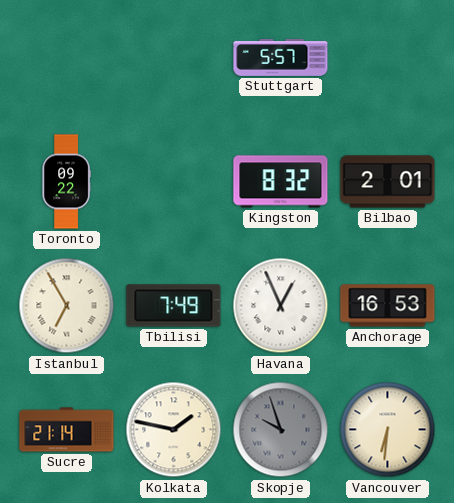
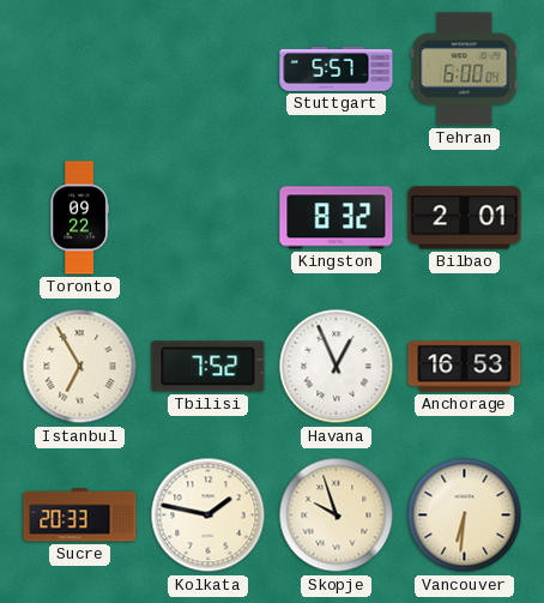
Tehran: none -> 6:00
Tbilisi: 7:49 -> 7:52
Sucre: 21:14 -> 20:33
Skopje dial: grey -> cream
